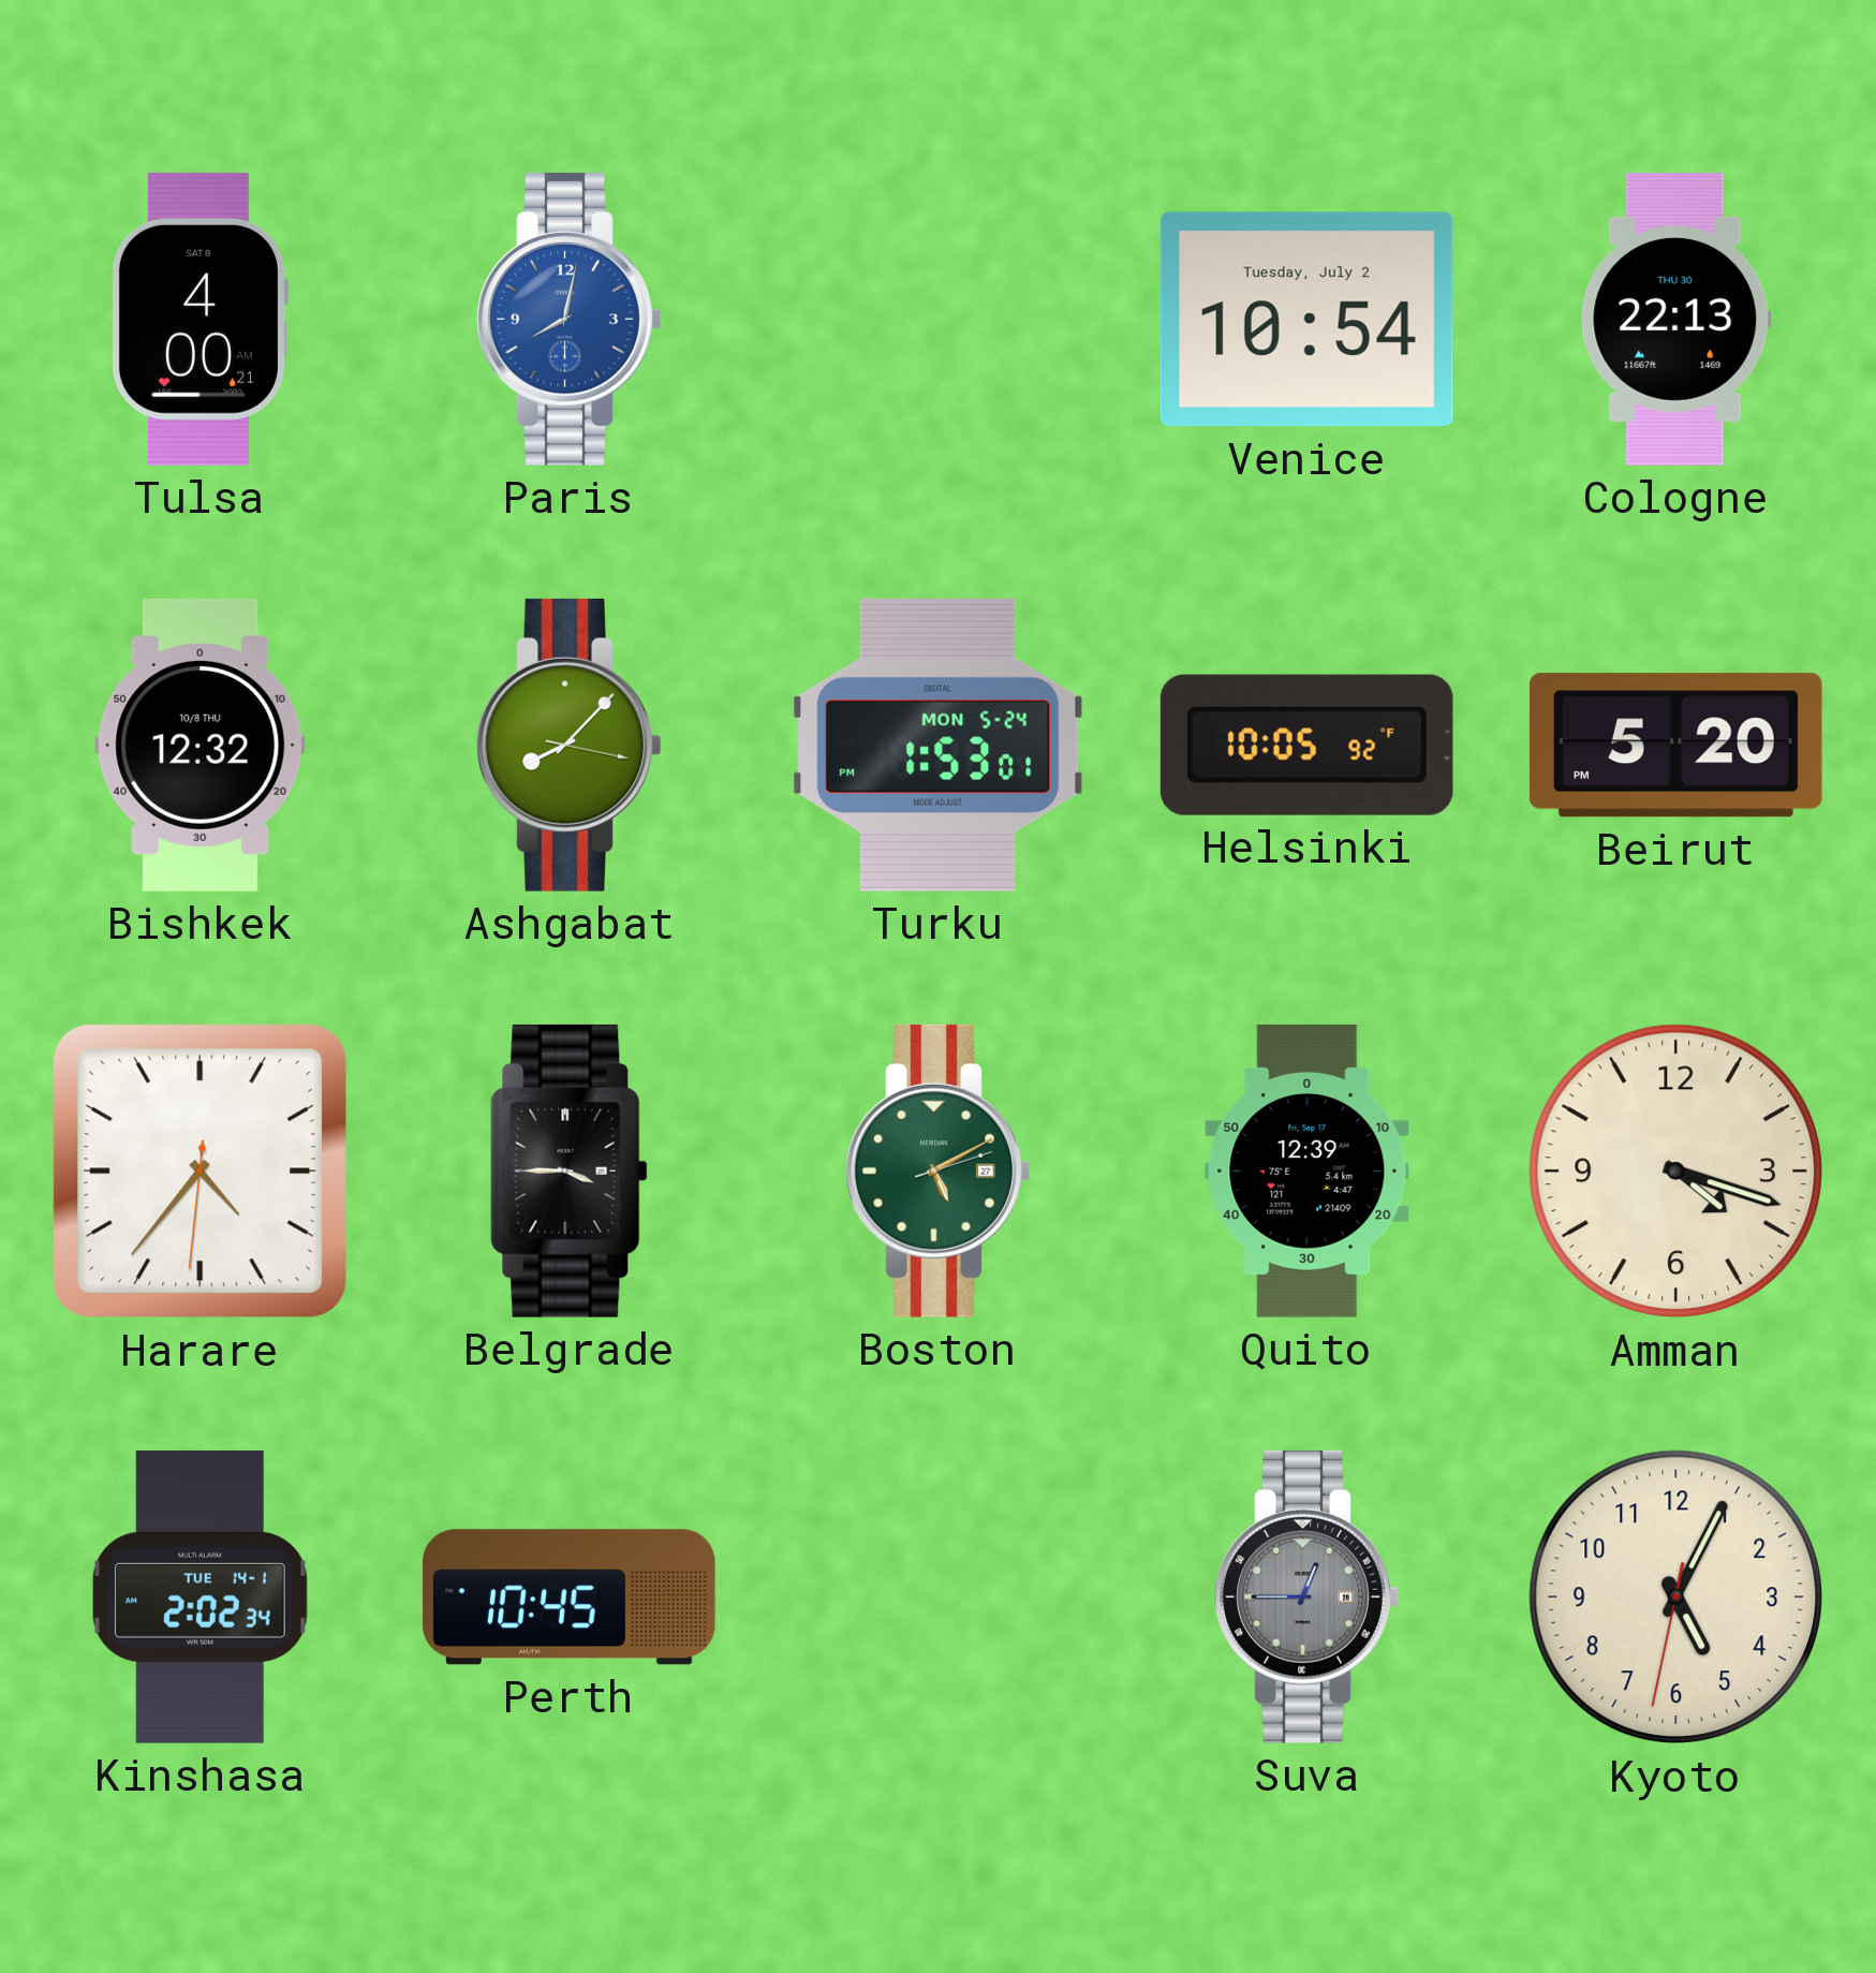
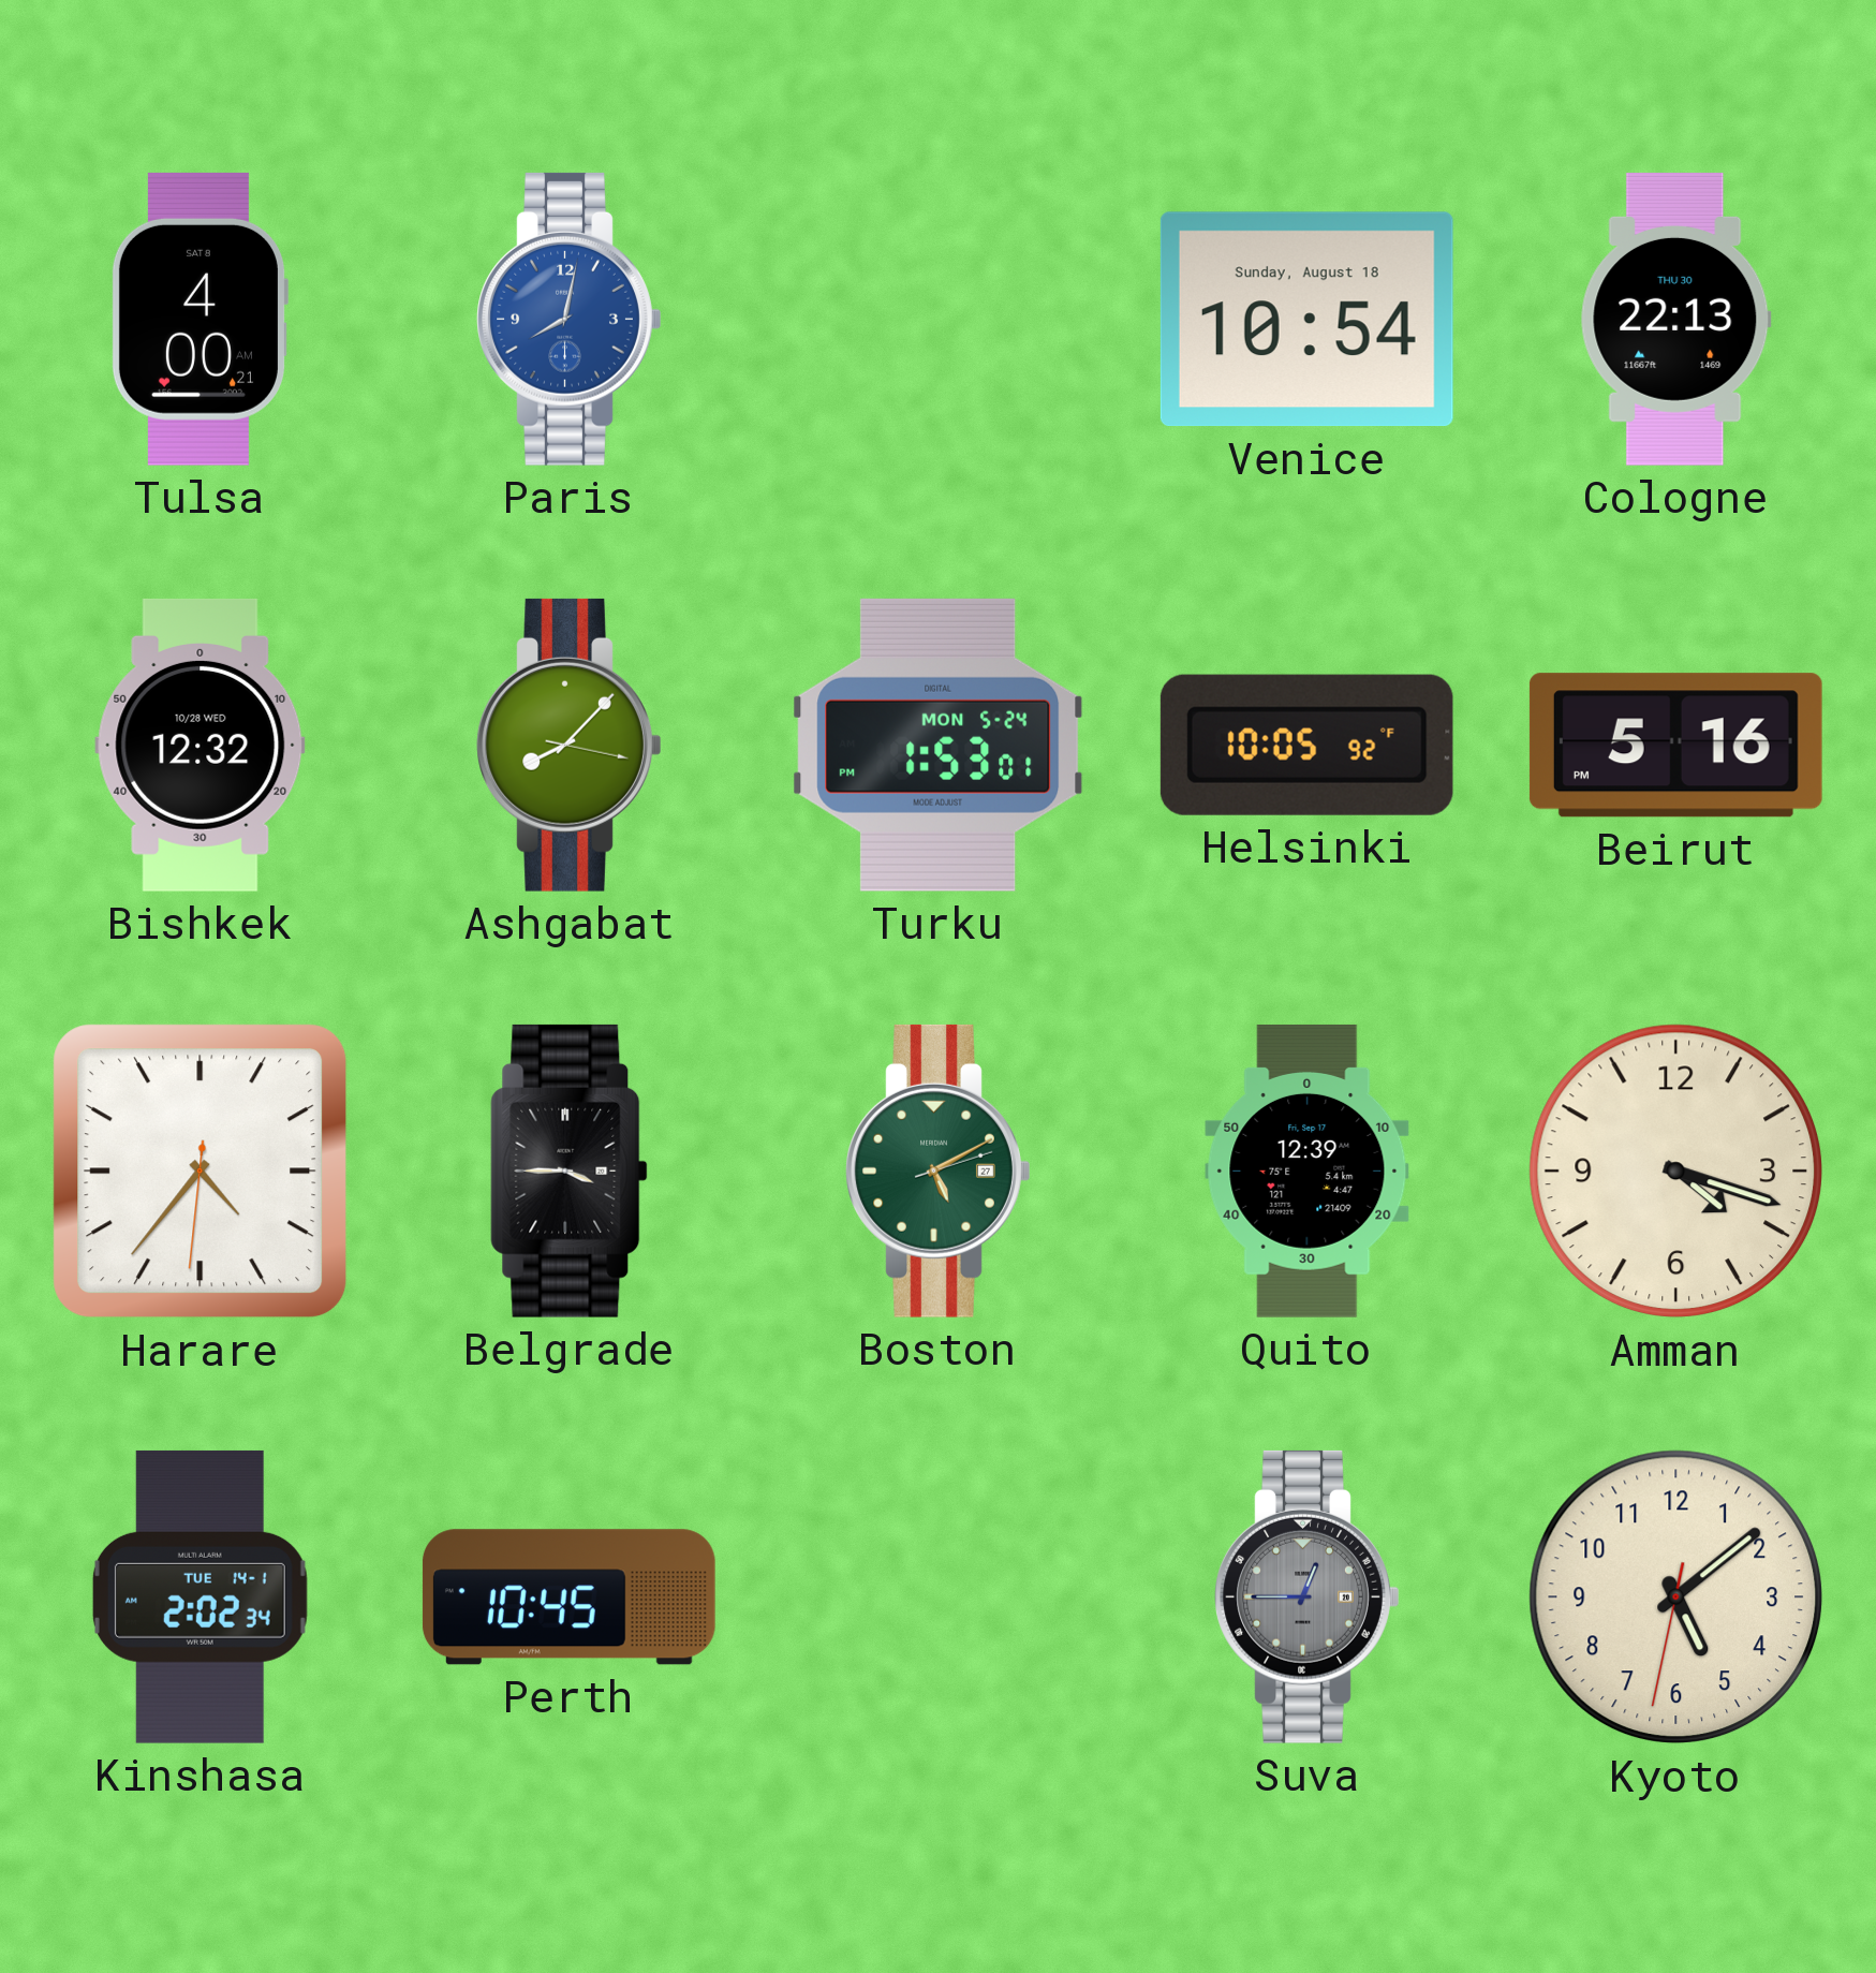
Venice date: Tuesday, July 2 -> Sunday, August 18
Bishkek date: 10/8 THU -> 10/28 WED
Beirut: 5:20 -> 5:16
Kyoto: 5:04 -> 5:08
